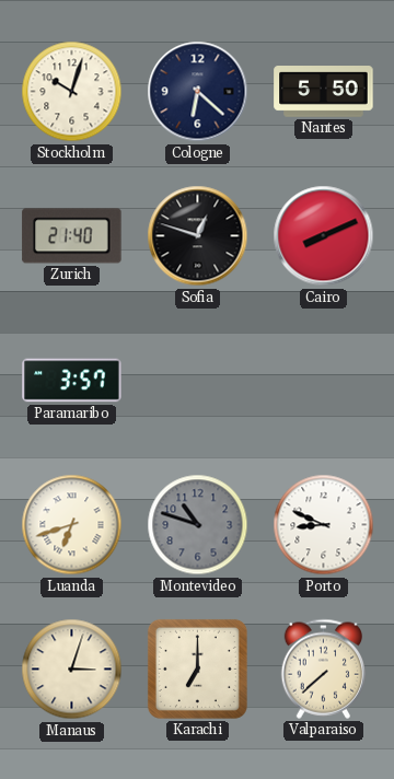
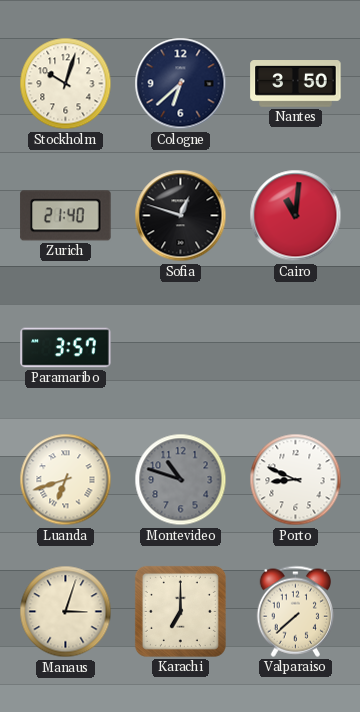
Cologne: 6:22 -> 6:38
Nantes: 5:50 -> 3:50
Cairo: 8:11 -> 11:01
